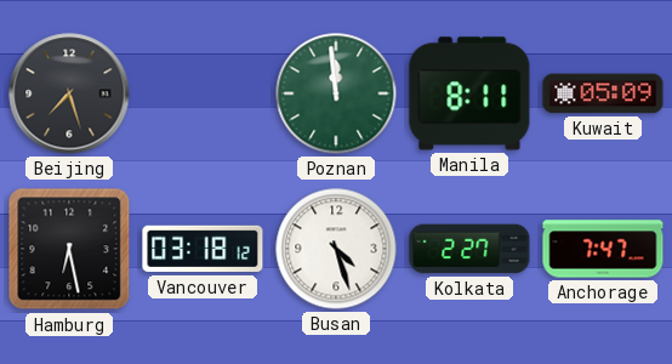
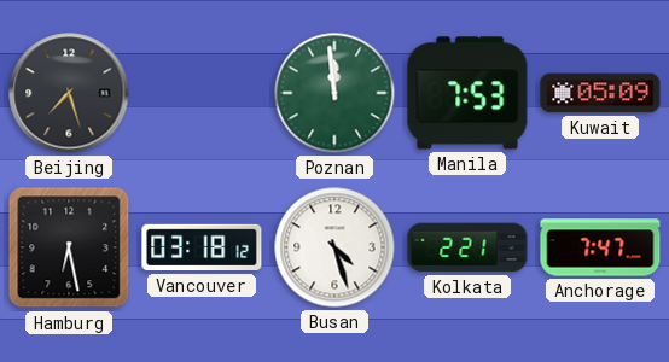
Manila: 8:11 -> 7:53
Kolkata: 2:27 -> 2:21
